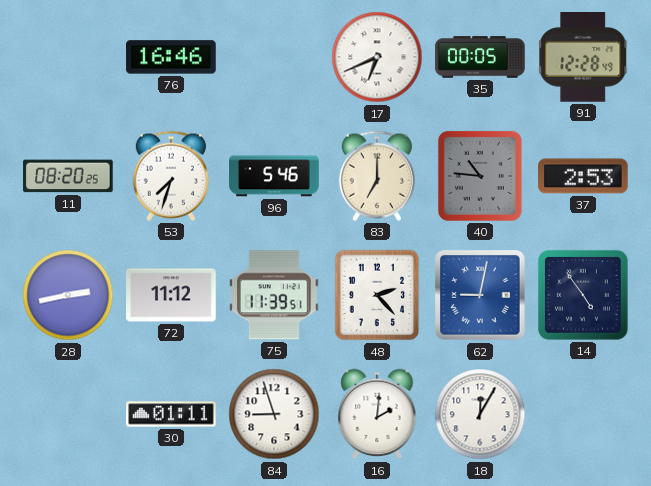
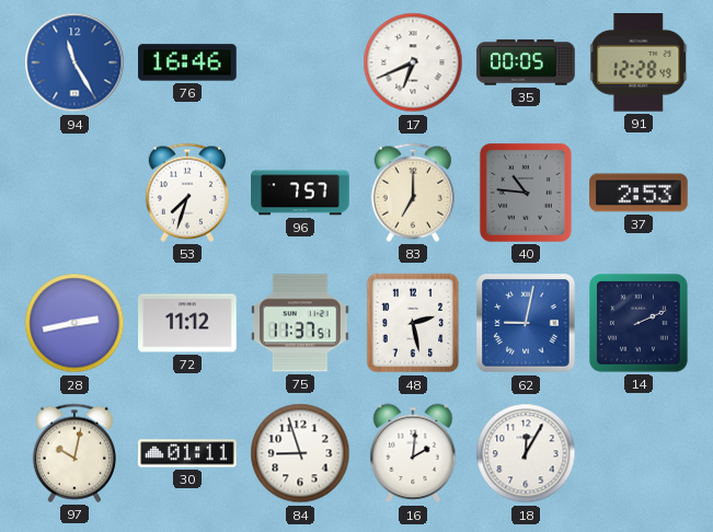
94: none -> 11:25
11: 08:20 -> none
96: 5:46 -> 7:57
75: 11:39 -> 11:37
48: 2:23 -> 2:28
14: 4:54 -> 2:11
97: none -> 10:02
